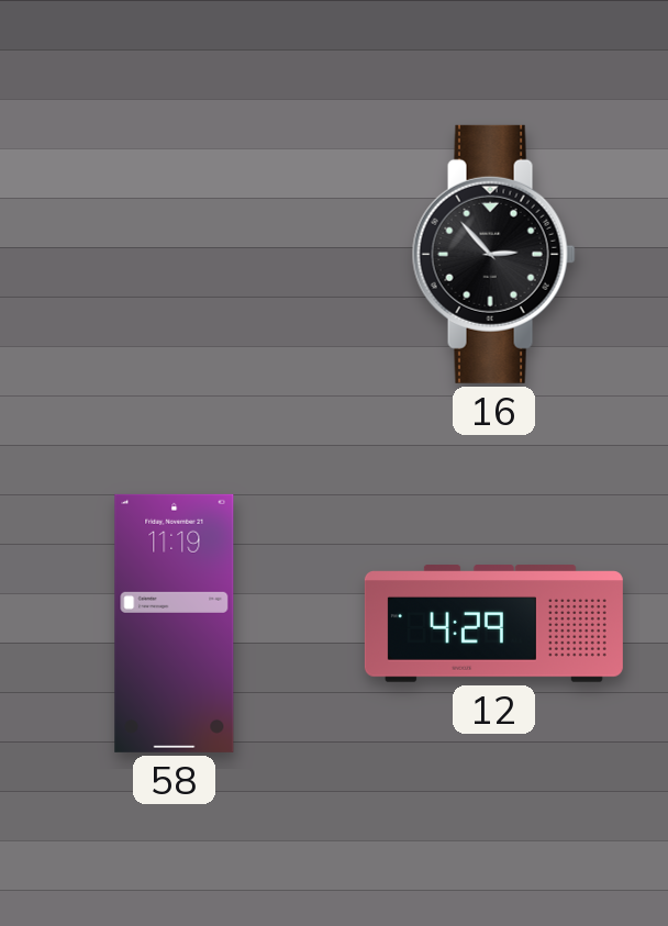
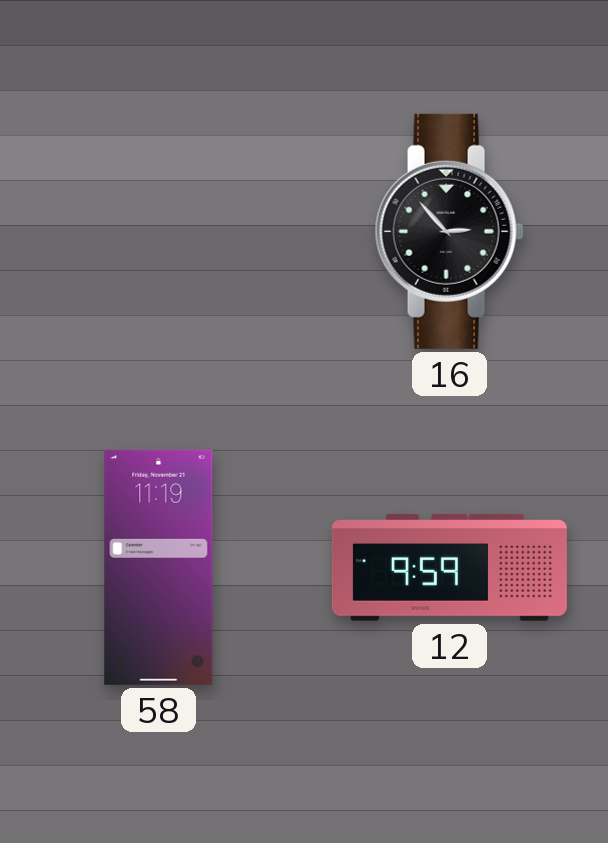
12: 4:29 -> 9:59
